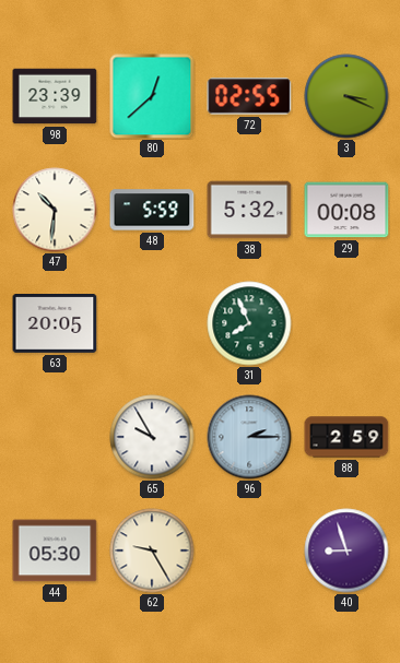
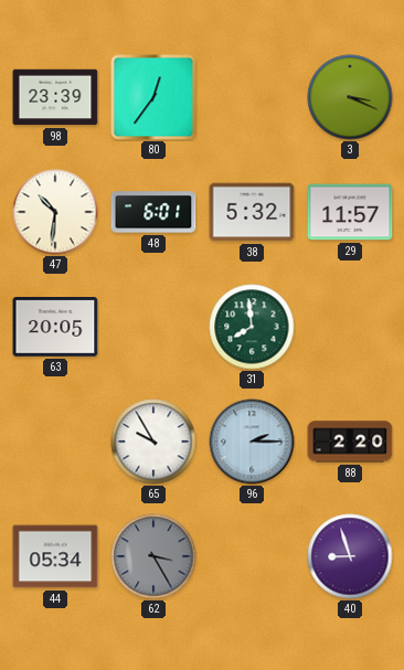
80: 12:38 -> 12:36
72: 02:55 -> none
48: 5:59 -> 6:01
29: 00:08 -> 11:57
31: 7:56 -> 7:59
88: 2:59 -> 2:20
44: 05:30 -> 05:34
62: 9:25 -> 3:25
62 dial: cream -> grey
